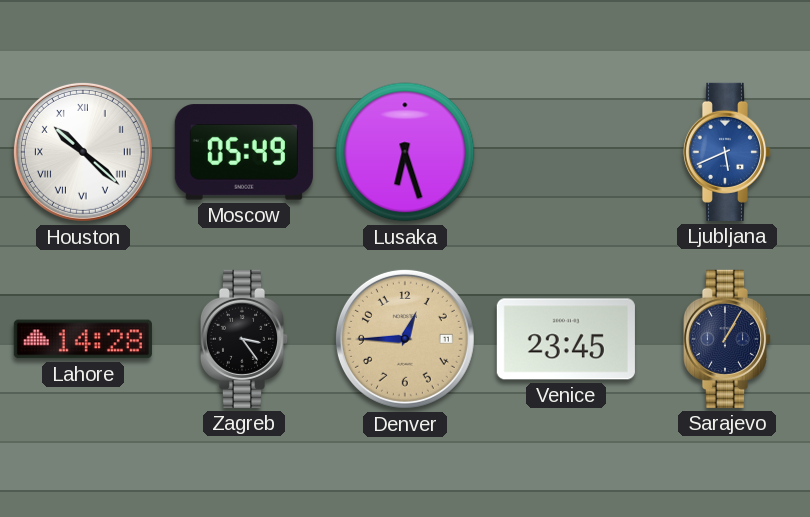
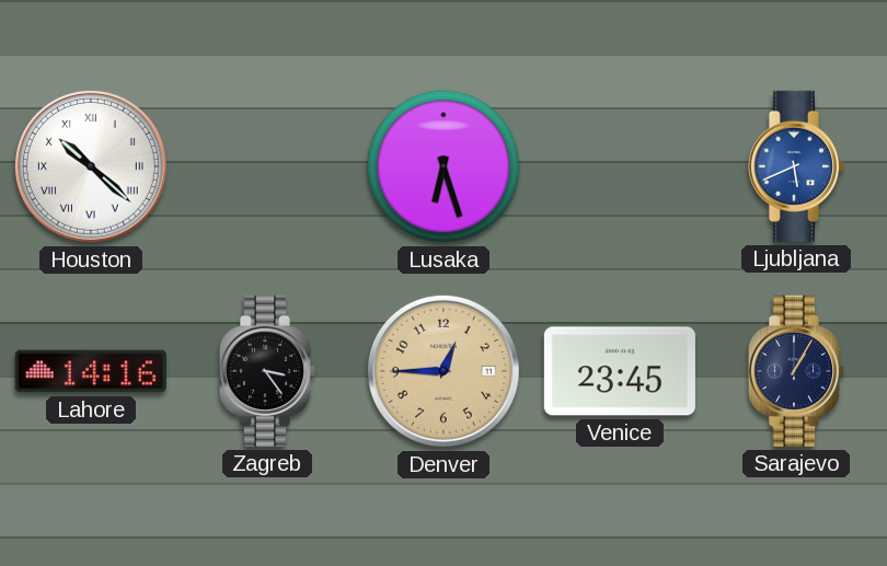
Moscow: 05:49 -> none
Lahore: 14:28 -> 14:16
